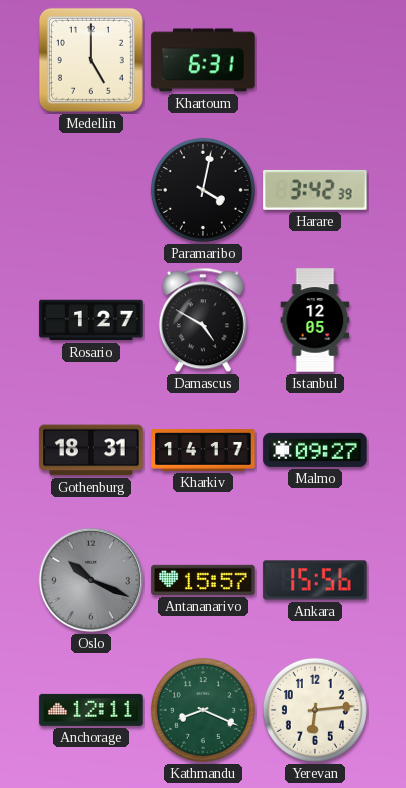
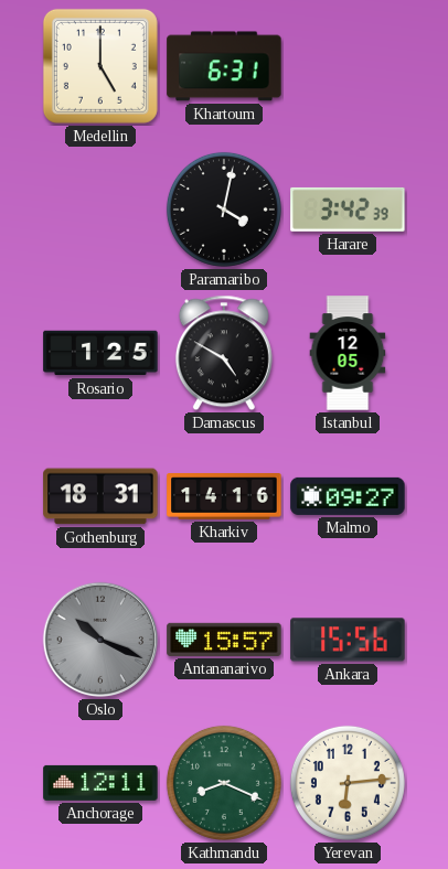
Rosario: 1:27 -> 1:25
Kharkiv: 14:17 -> 14:16
